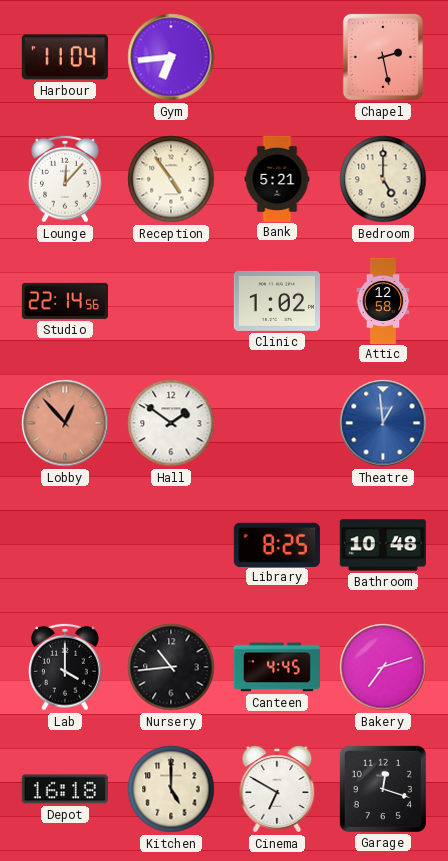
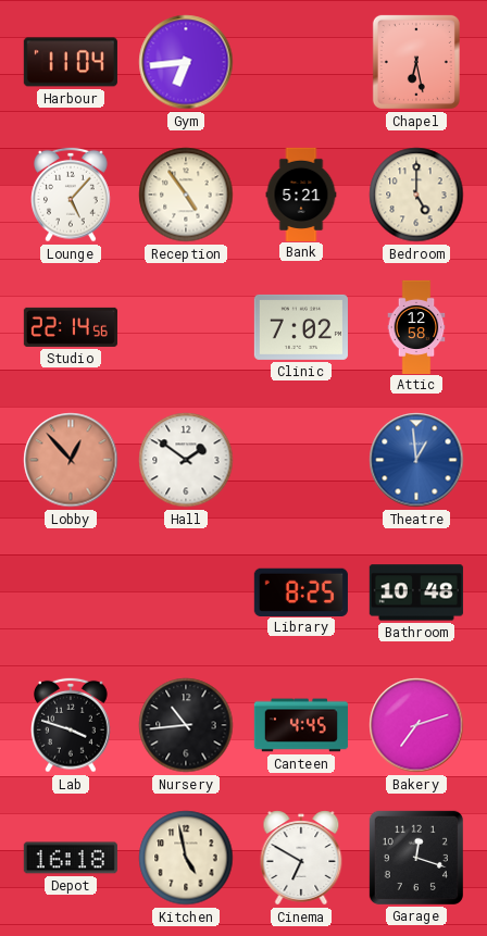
Chapel: 2:28 -> 6:28
Lounge: 12:07 -> 5:07
Clinic: 1:02 -> 7:02
Lab: 4:00 -> 3:48
Kitchen: 5:00 -> 4:58
